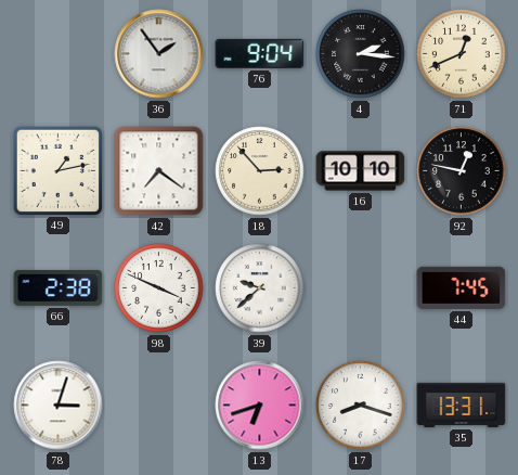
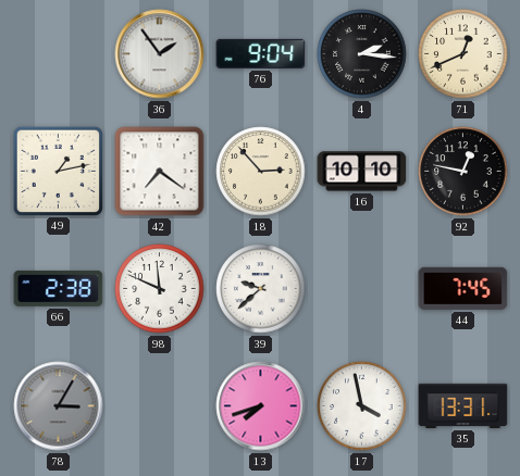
98: 3:49 -> 11:49
78: 3:03 -> 3:05
78 dial: white -> grey
13: 6:42 -> 7:42
17: 8:18 -> 3:58
